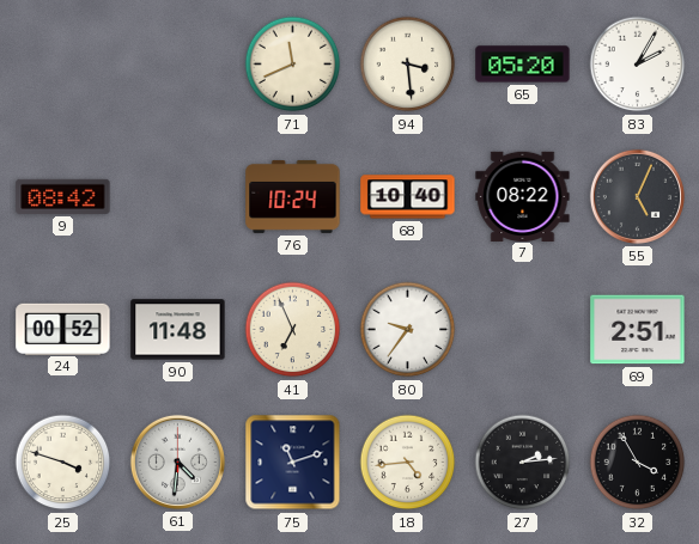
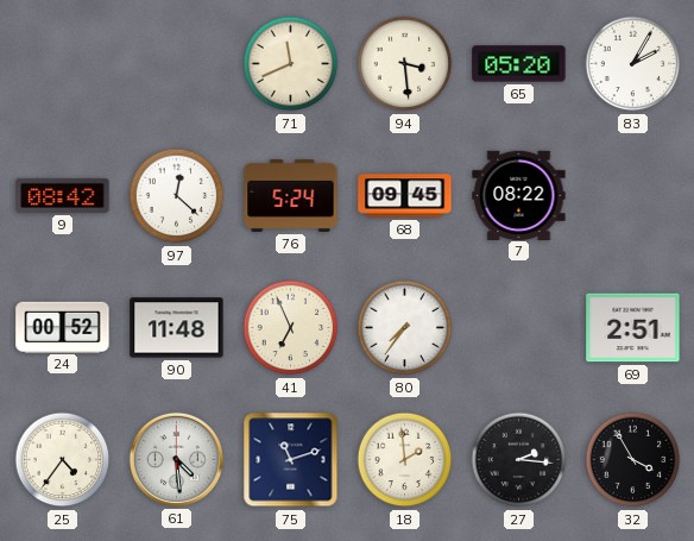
97: none -> 12:22
76: 10:24 -> 5:24
68: 10:40 -> 09:45
55: 5:04 -> none
80: 9:36 -> 7:36
25: 3:48 -> 4:36
61: 4:31 -> 4:29
18: 4:44 -> 1:59
27: 2:14 -> 2:16
